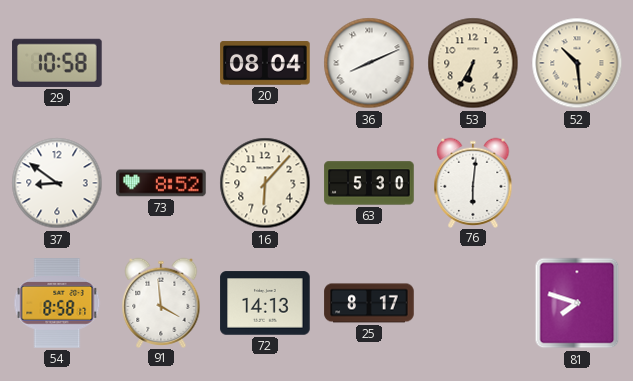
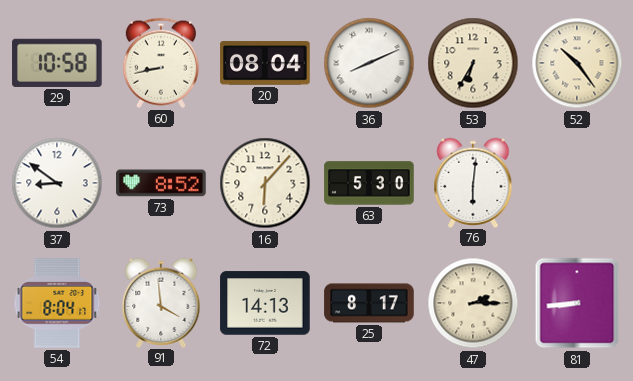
60: none -> 8:43
52: 10:29 -> 10:24
54: 8:58 -> 8:04
47: none -> 2:15
81: 7:48 -> 8:44
